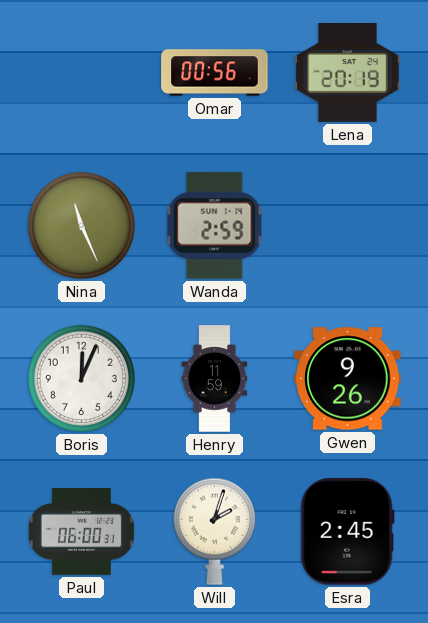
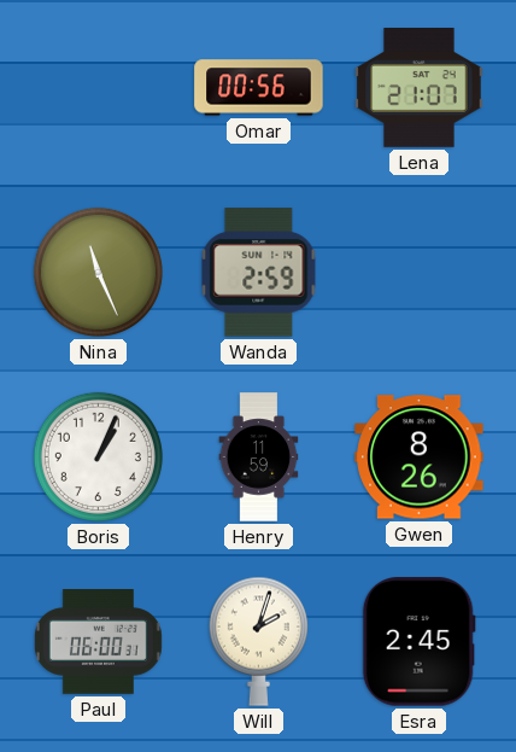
Lena: 20:19 -> 21:07
Boris: 12:04 -> 1:04
Gwen: 9:26 -> 8:26
